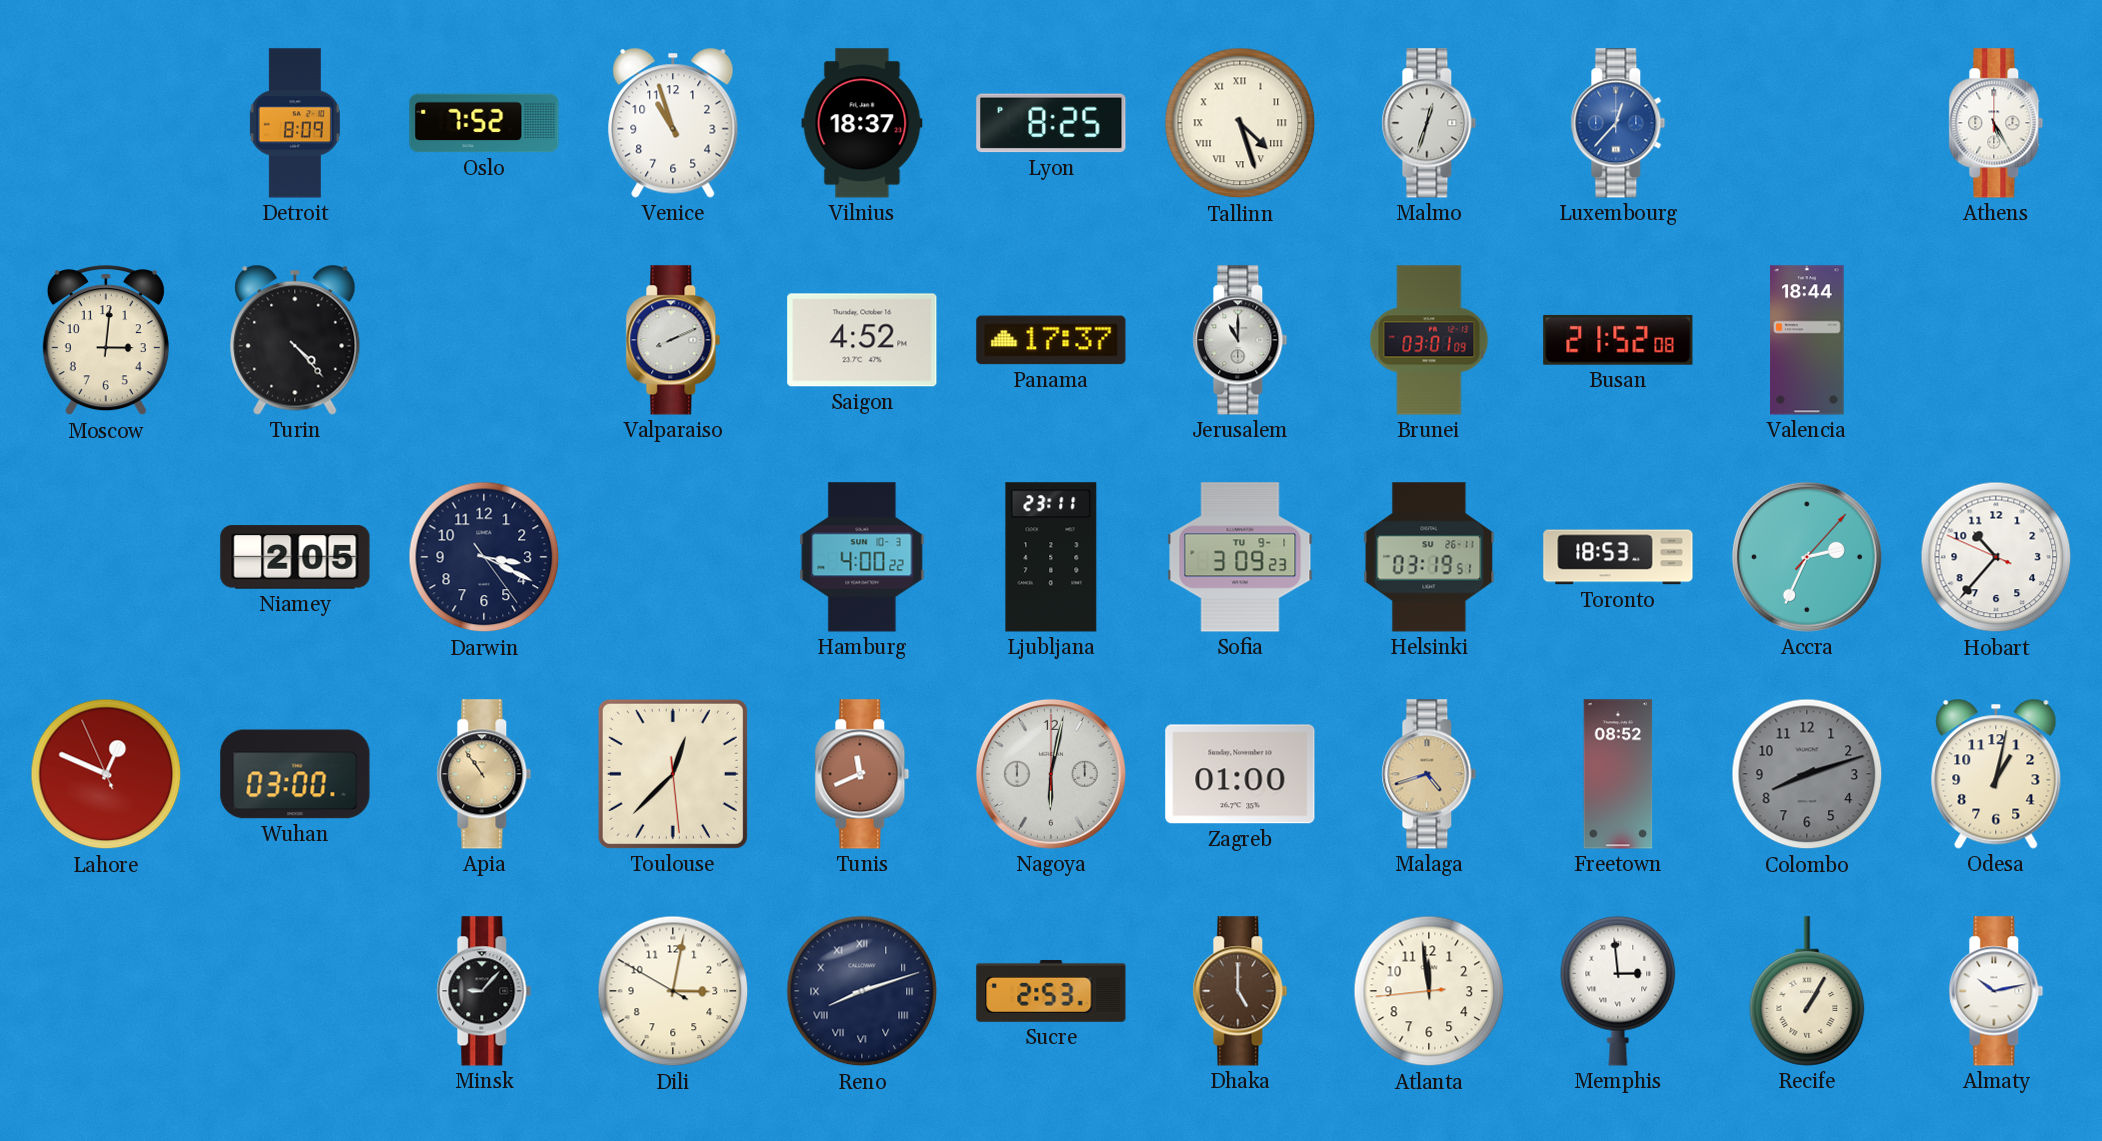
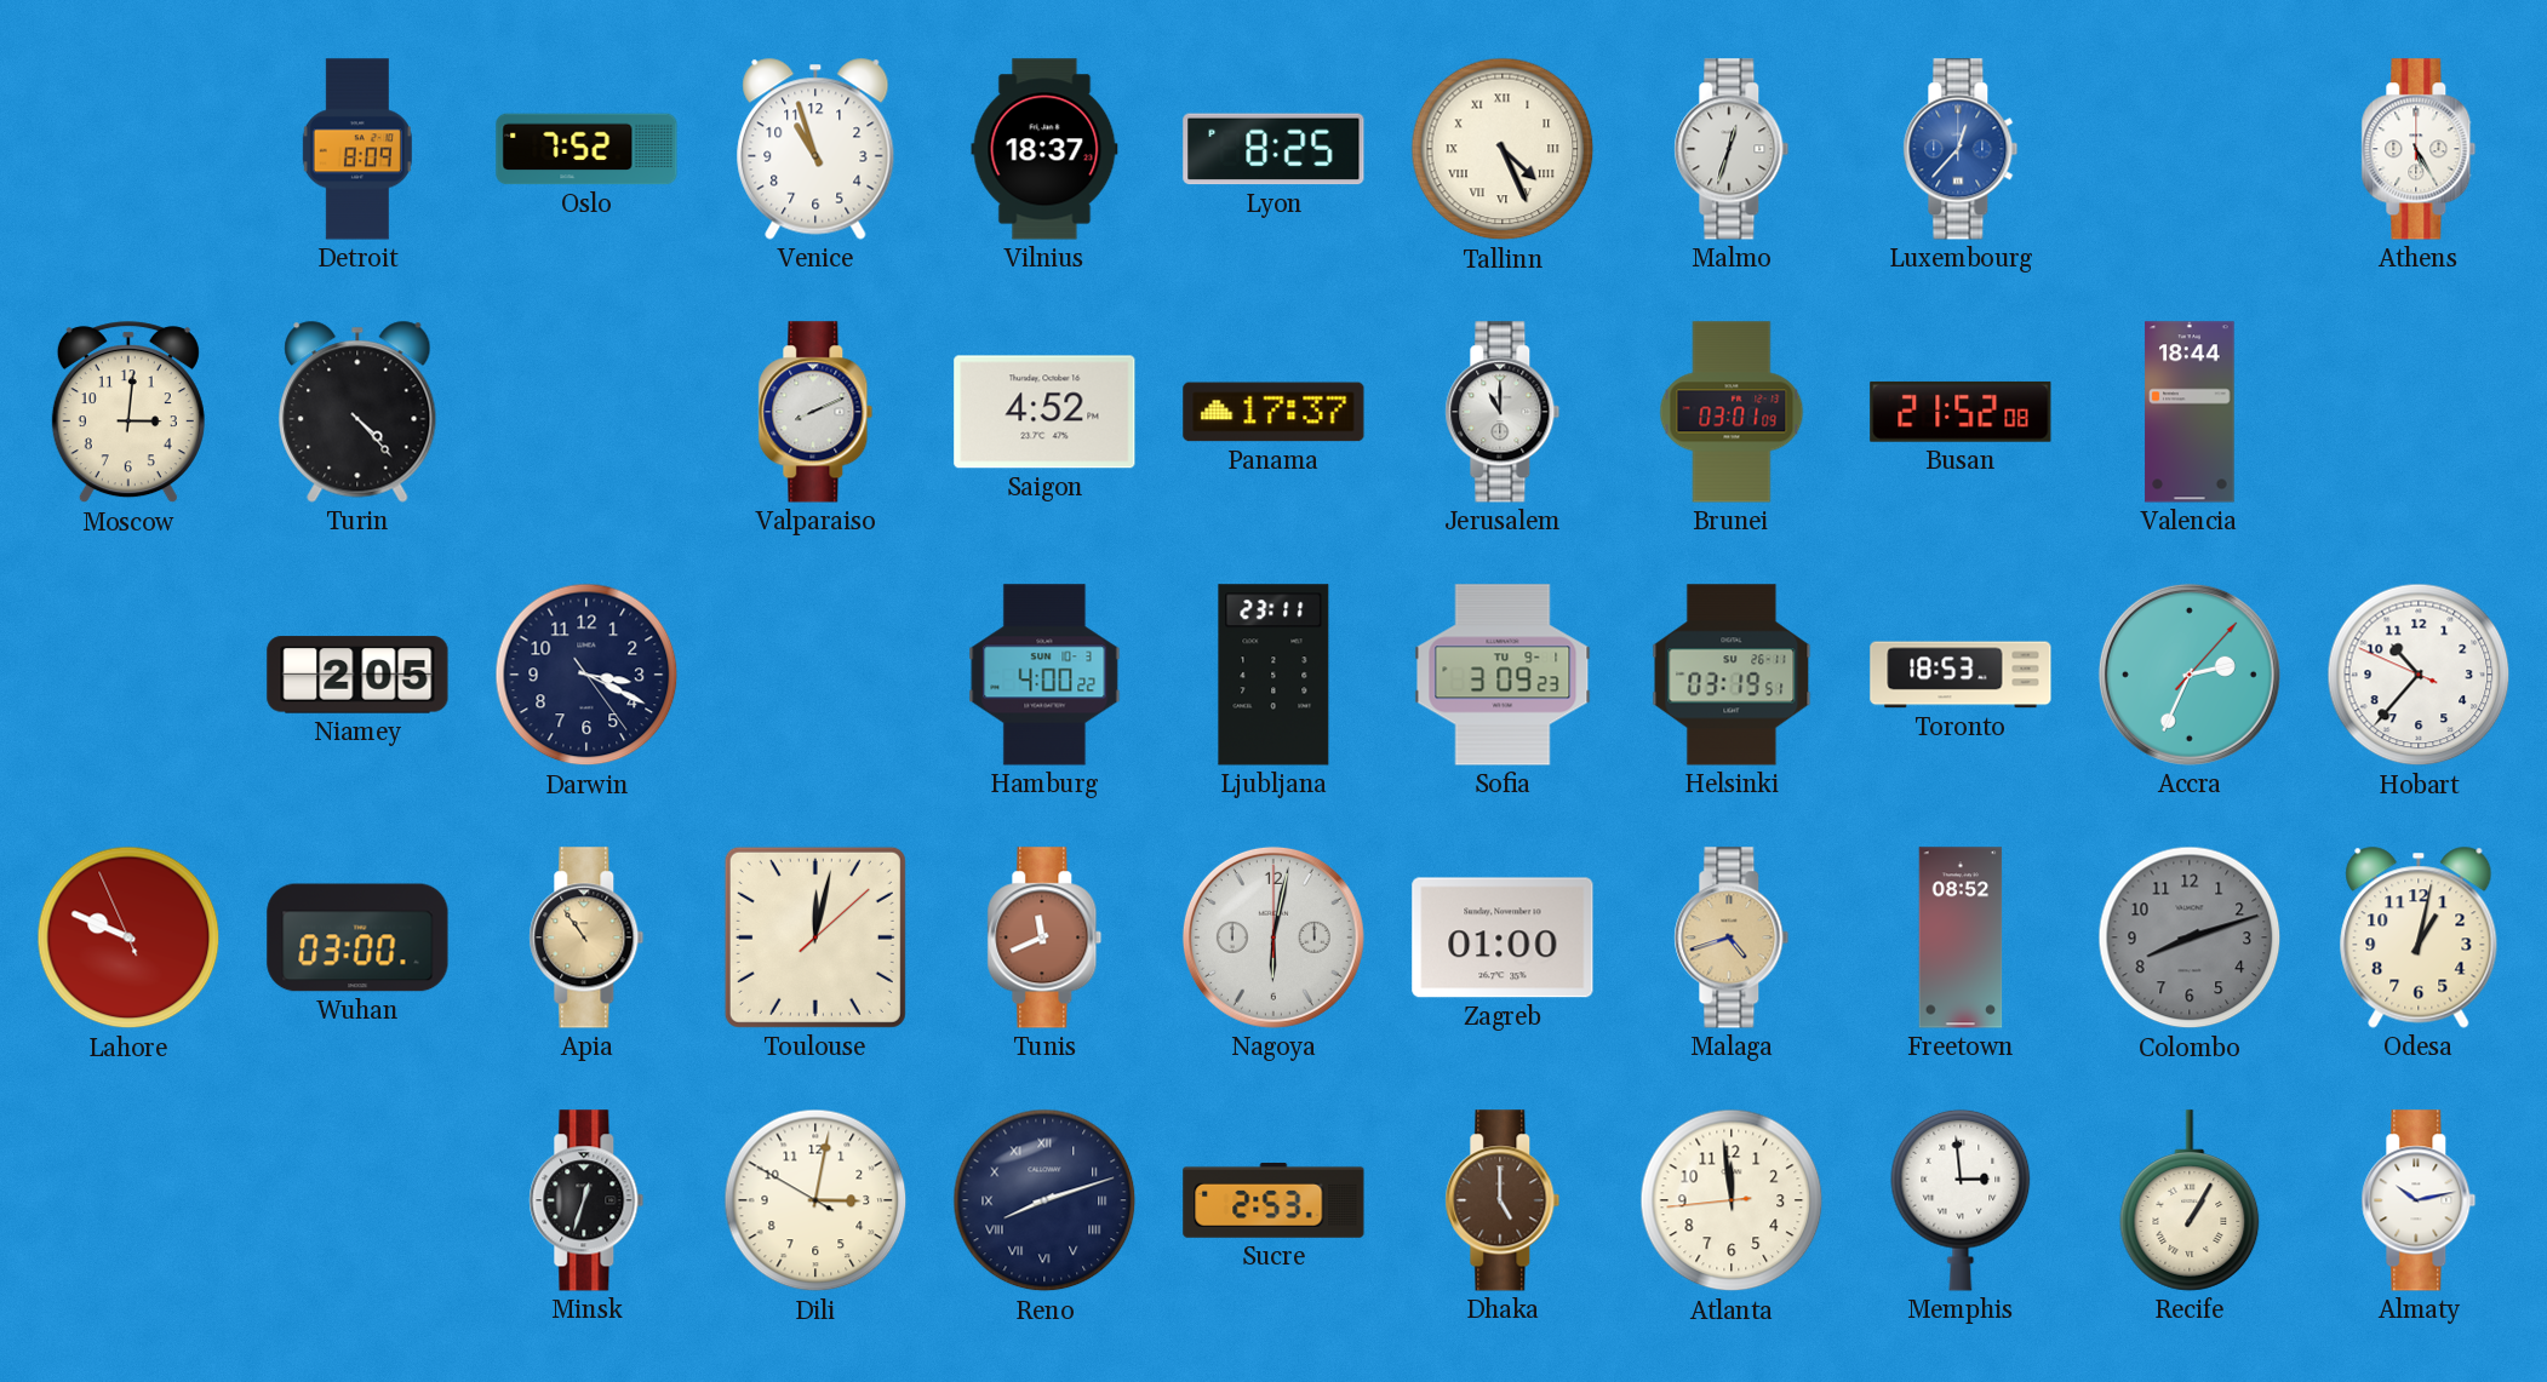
Tallinn: 4:27 -> 4:26
Lahore: 12:48 -> 9:48
Toulouse: 12:37 -> 12:02
Minsk: 9:07 -> 12:33
